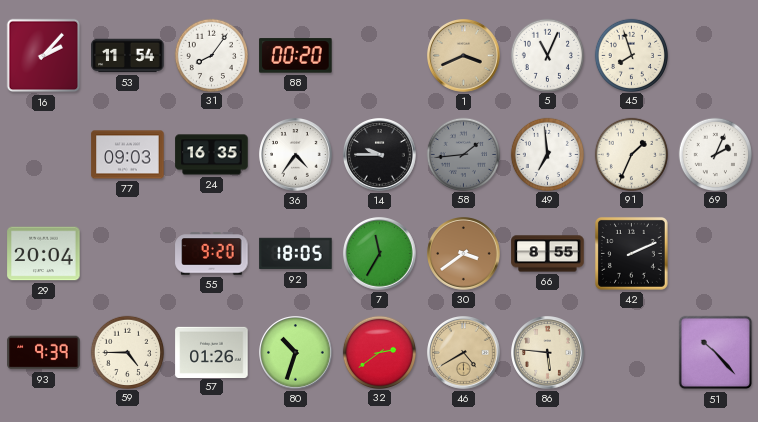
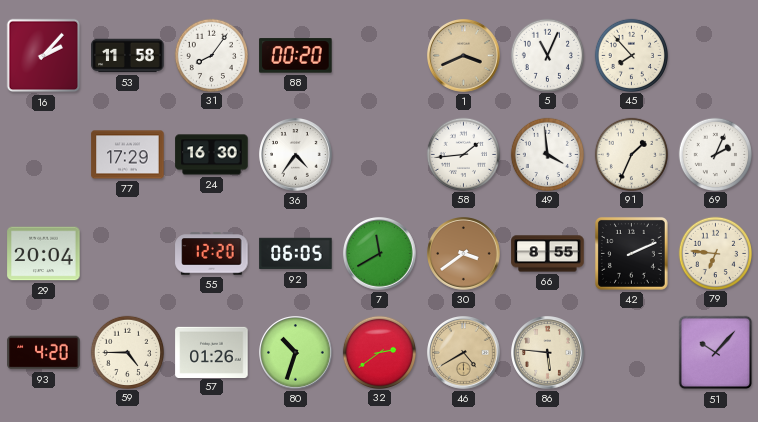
53: 11:54 -> 11:58
45: 7:57 -> 7:53
77: 09:03 -> 17:29
24: 16:35 -> 16:30
14: 9:45 -> none
58 dial: grey -> white
49: 6:59 -> 3:59
55: 9:20 -> 12:20
92: 18:05 -> 06:05
7: 11:35 -> 11:40
79: none -> 6:46
93: 9:39 -> 4:20
51: 10:23 -> 10:07
